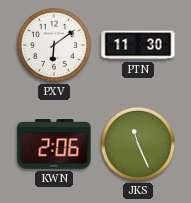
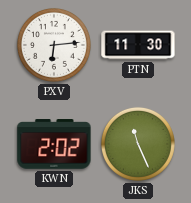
PXV: 6:09 -> 6:14
KWN: 2:06 -> 2:02
